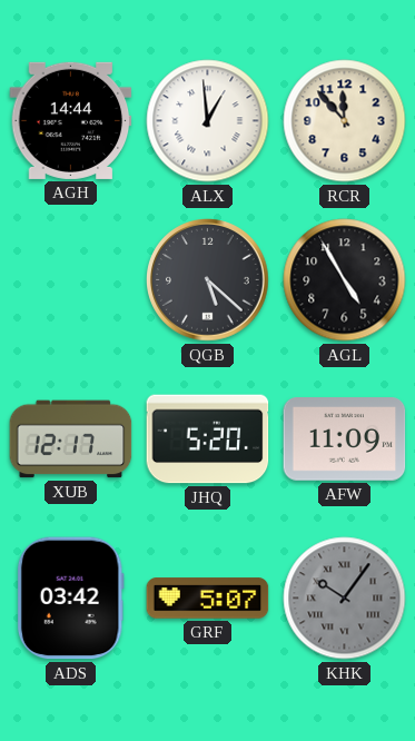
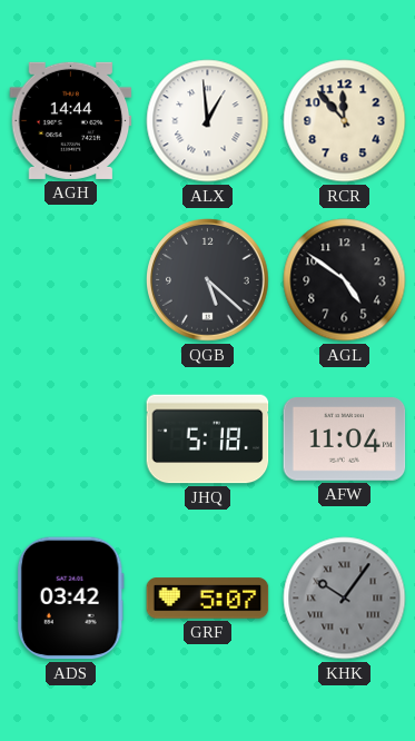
AGL: 4:55 -> 4:51
XUB: 12:17 -> none
JHQ: 5:20 -> 5:18
AFW: 11:09 -> 11:04
